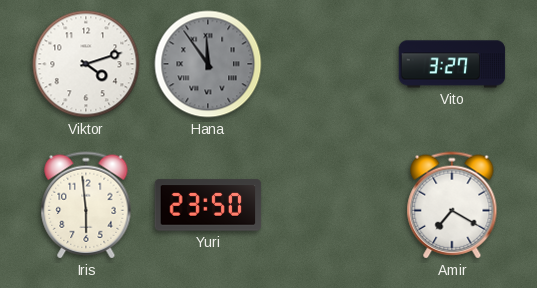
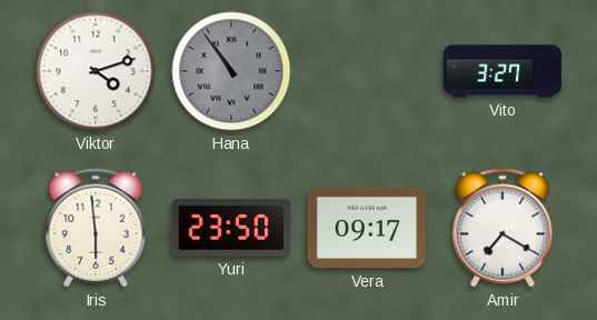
Hana: 11:54 -> 10:54
Vera: none -> 09:17
